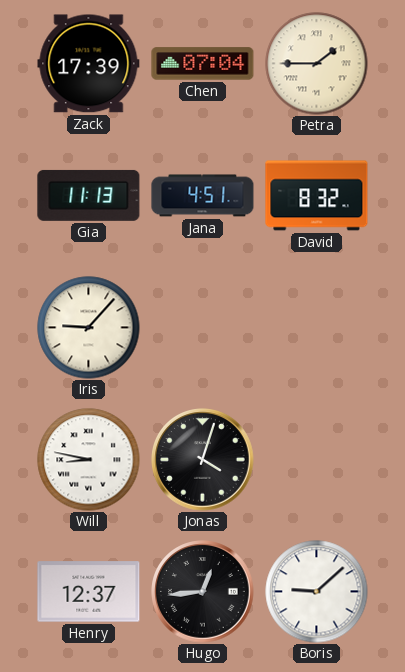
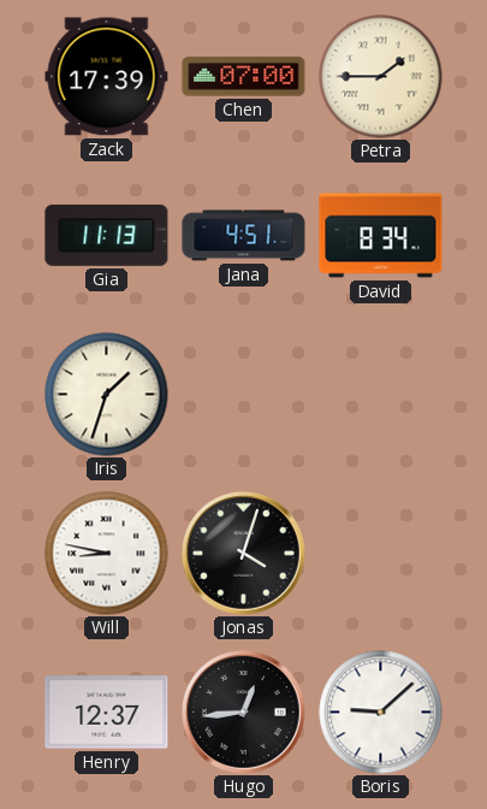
Chen: 07:04 -> 07:00
David: 8:32 -> 8:34
Iris: 9:07 -> 1:33
